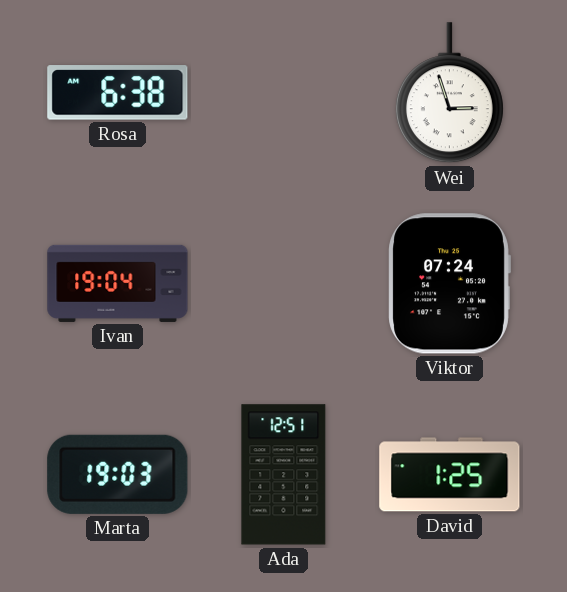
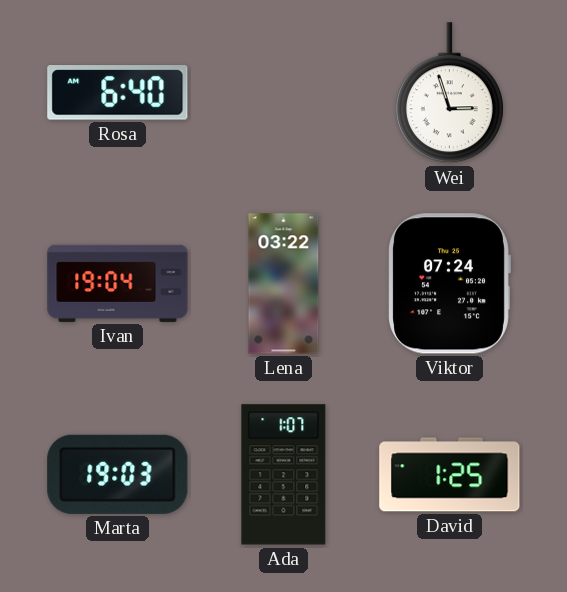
Rosa: 6:38 -> 6:40
Lena: none -> 03:22
Ada: 12:51 -> 1:07
